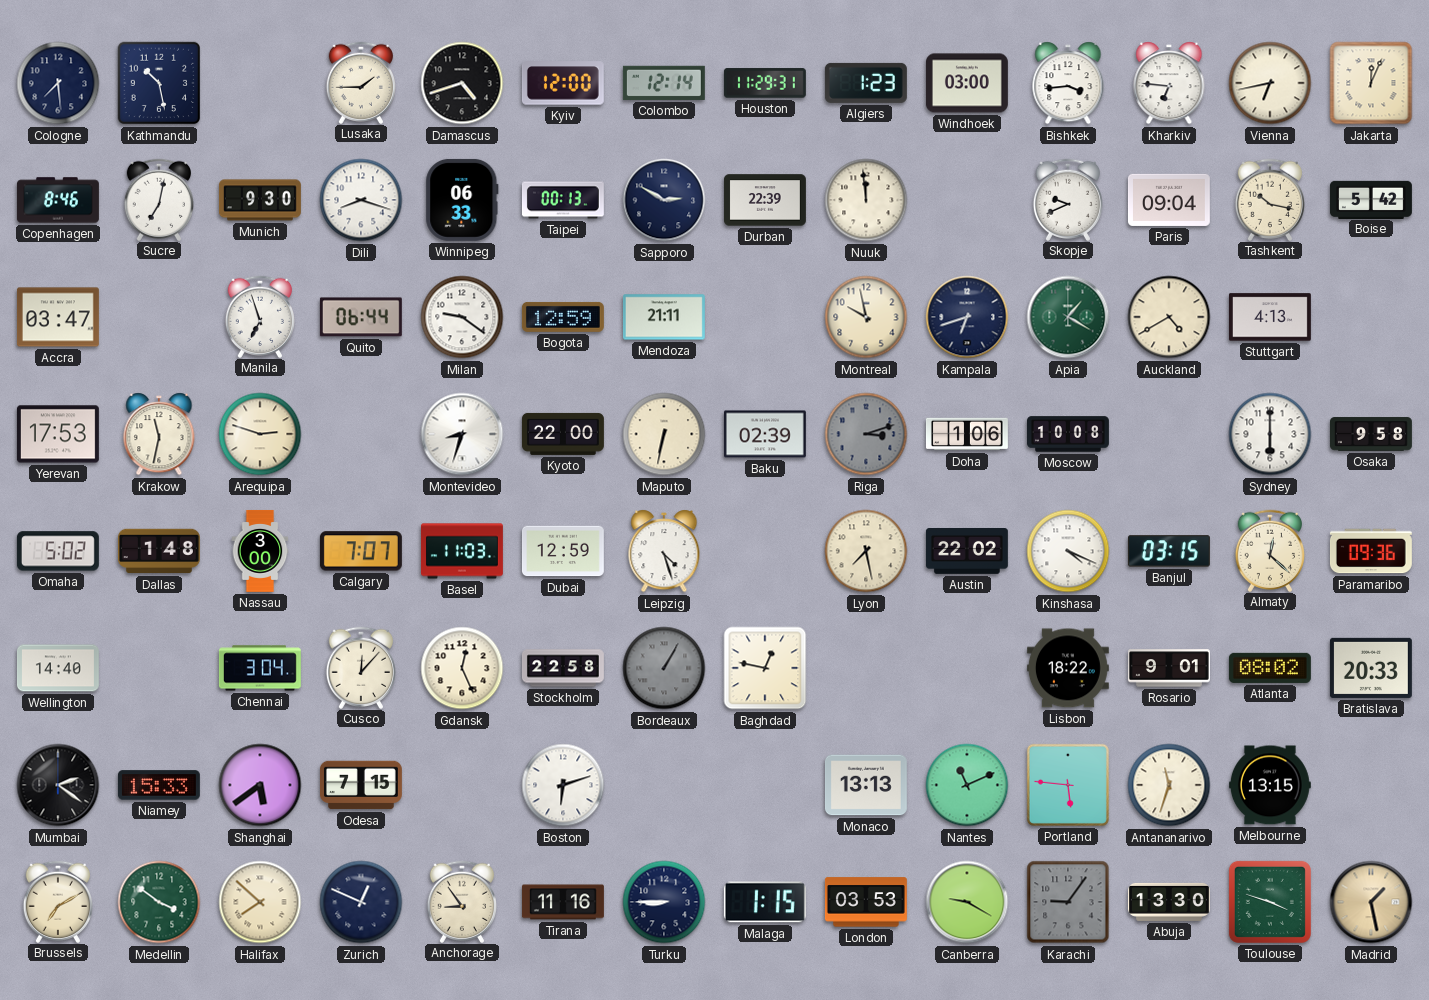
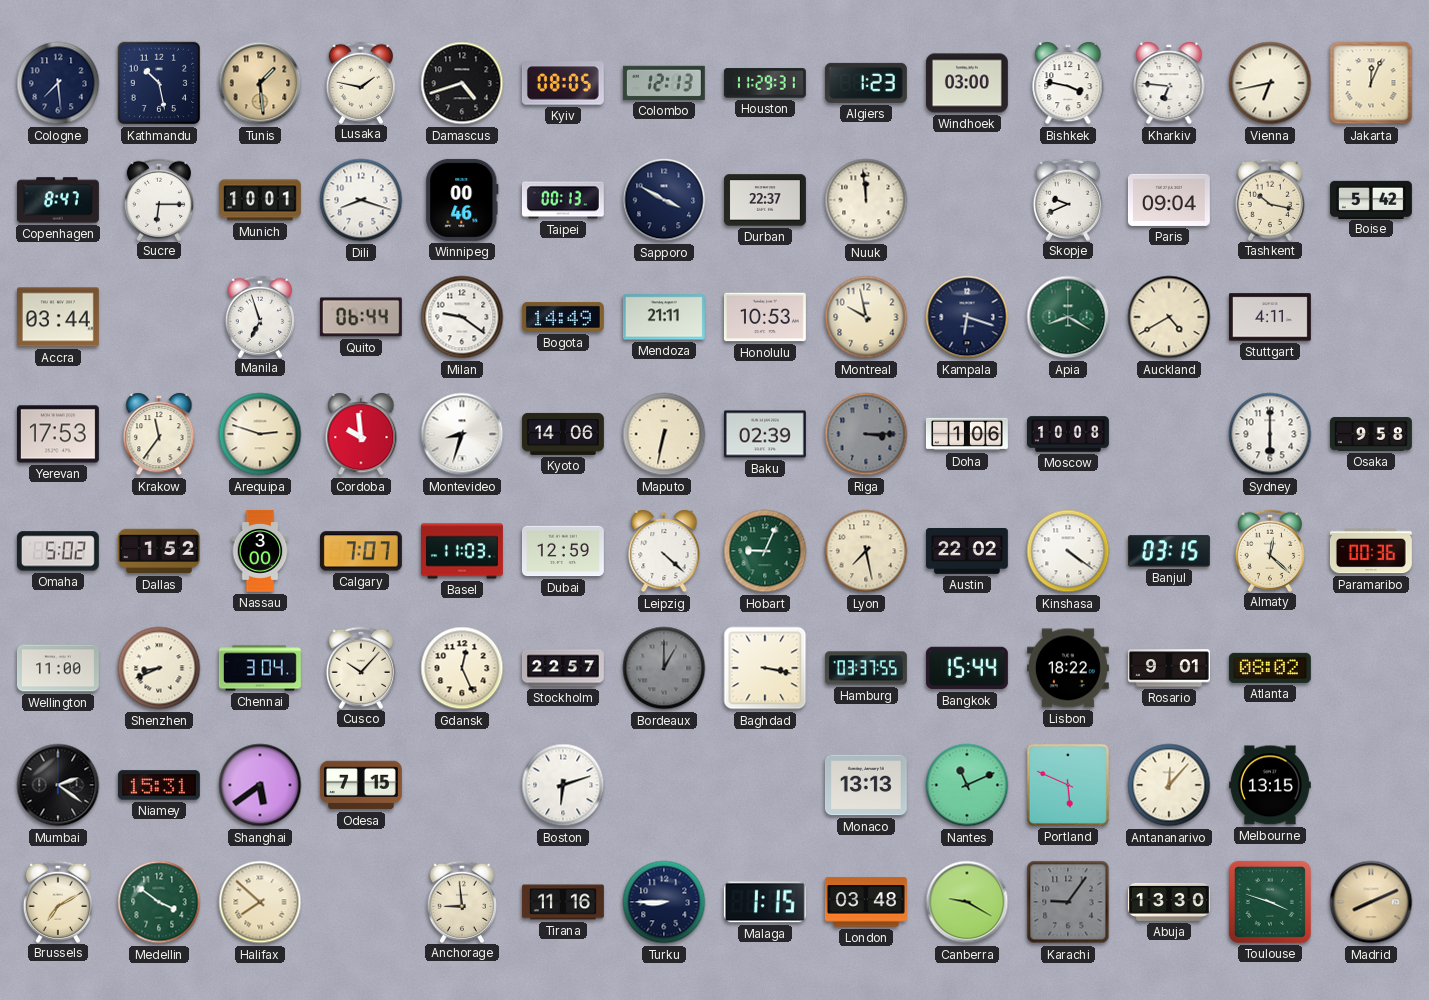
Tunis: none -> 1:29
Lusaka: 1:45 -> 1:47
Kyiv: 12:00 -> 08:05
Colombo: 12:14 -> 12:13
Bishkek: 3:44 -> 3:47
Copenhagen: 8:46 -> 8:47
Sucre: 7:02 -> 6:15
Munich: 9:30 -> 10:01
Winnipeg: 06:33 -> 00:46
Sapporo: 2:50 -> 3:50
Durban: 22:39 -> 22:37
Accra: 03:47 -> 03:44
Bogota: 12:59 -> 14:49
Honolulu: none -> 10:53
Kampala: 6:42 -> 6:18
Apia: 1:20 -> 8:20
Stuttgart: 4:13 -> 4:11
Krakow: 11:32 -> 11:36
Cordoba: none -> 9:59
Kyoto: 22:00 -> 14:06
Riga: 3:12 -> 3:15
Dallas: 1:48 -> 1:52
Leipzig: 4:27 -> 4:22
Hobart: none -> 9:04
Kinshasa: 4:19 -> 4:21
Paramaribo: 09:36 -> 00:36
Wellington: 14:40 -> 11:00
Shenzhen: none -> 8:41
Cusco: 12:07 -> 10:07
Stockholm: 22:58 -> 22:57
Bordeaux: 1:05 -> 1:00
Baghdad: 12:47 -> 3:17
Hamburg: none -> 03:37
Bangkok: none -> 15:44
Bratislava: 20:33 -> none
Niamey: 15:33 -> 15:31
Portland: 5:46 -> 5:49
Antananarivo: 11:33 -> 12:07
Zurich: 12:49 -> none
Anchorage: 8:54 -> 8:59
London: 03:53 -> 03:48
Madrid: 1:28 -> 8:11
